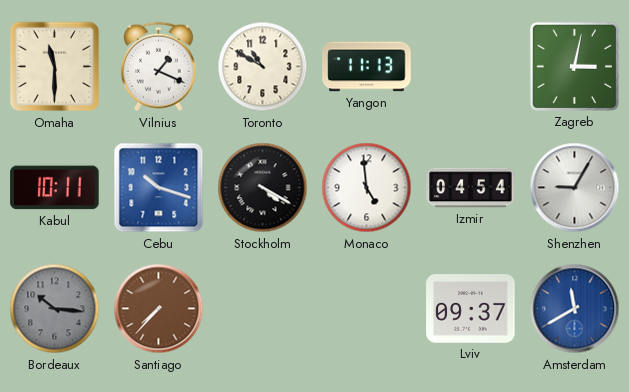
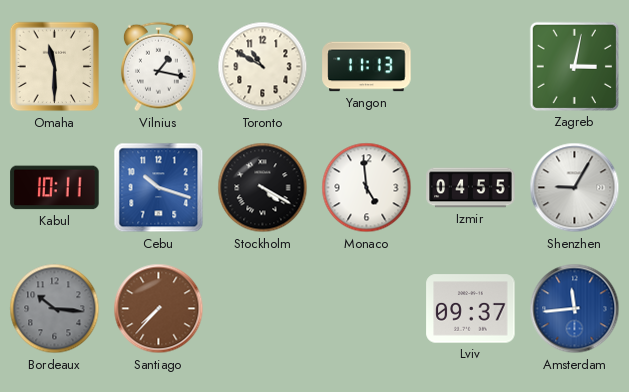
Vilnius: 1:19 -> 1:17
Izmir: 04:54 -> 04:55
Amsterdam: 11:40 -> 11:44
